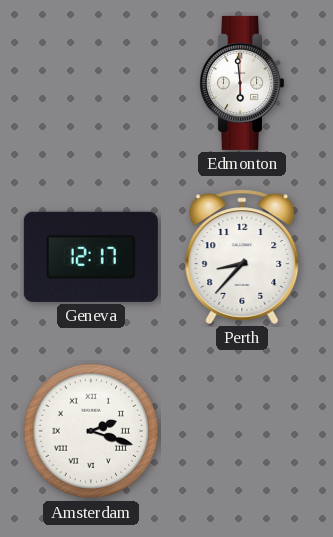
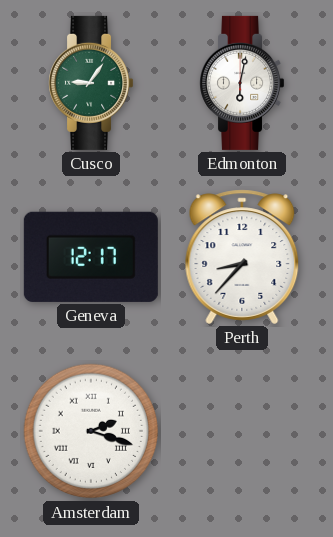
Cusco: none -> 9:06
Edmonton: 5:59 -> 6:02
